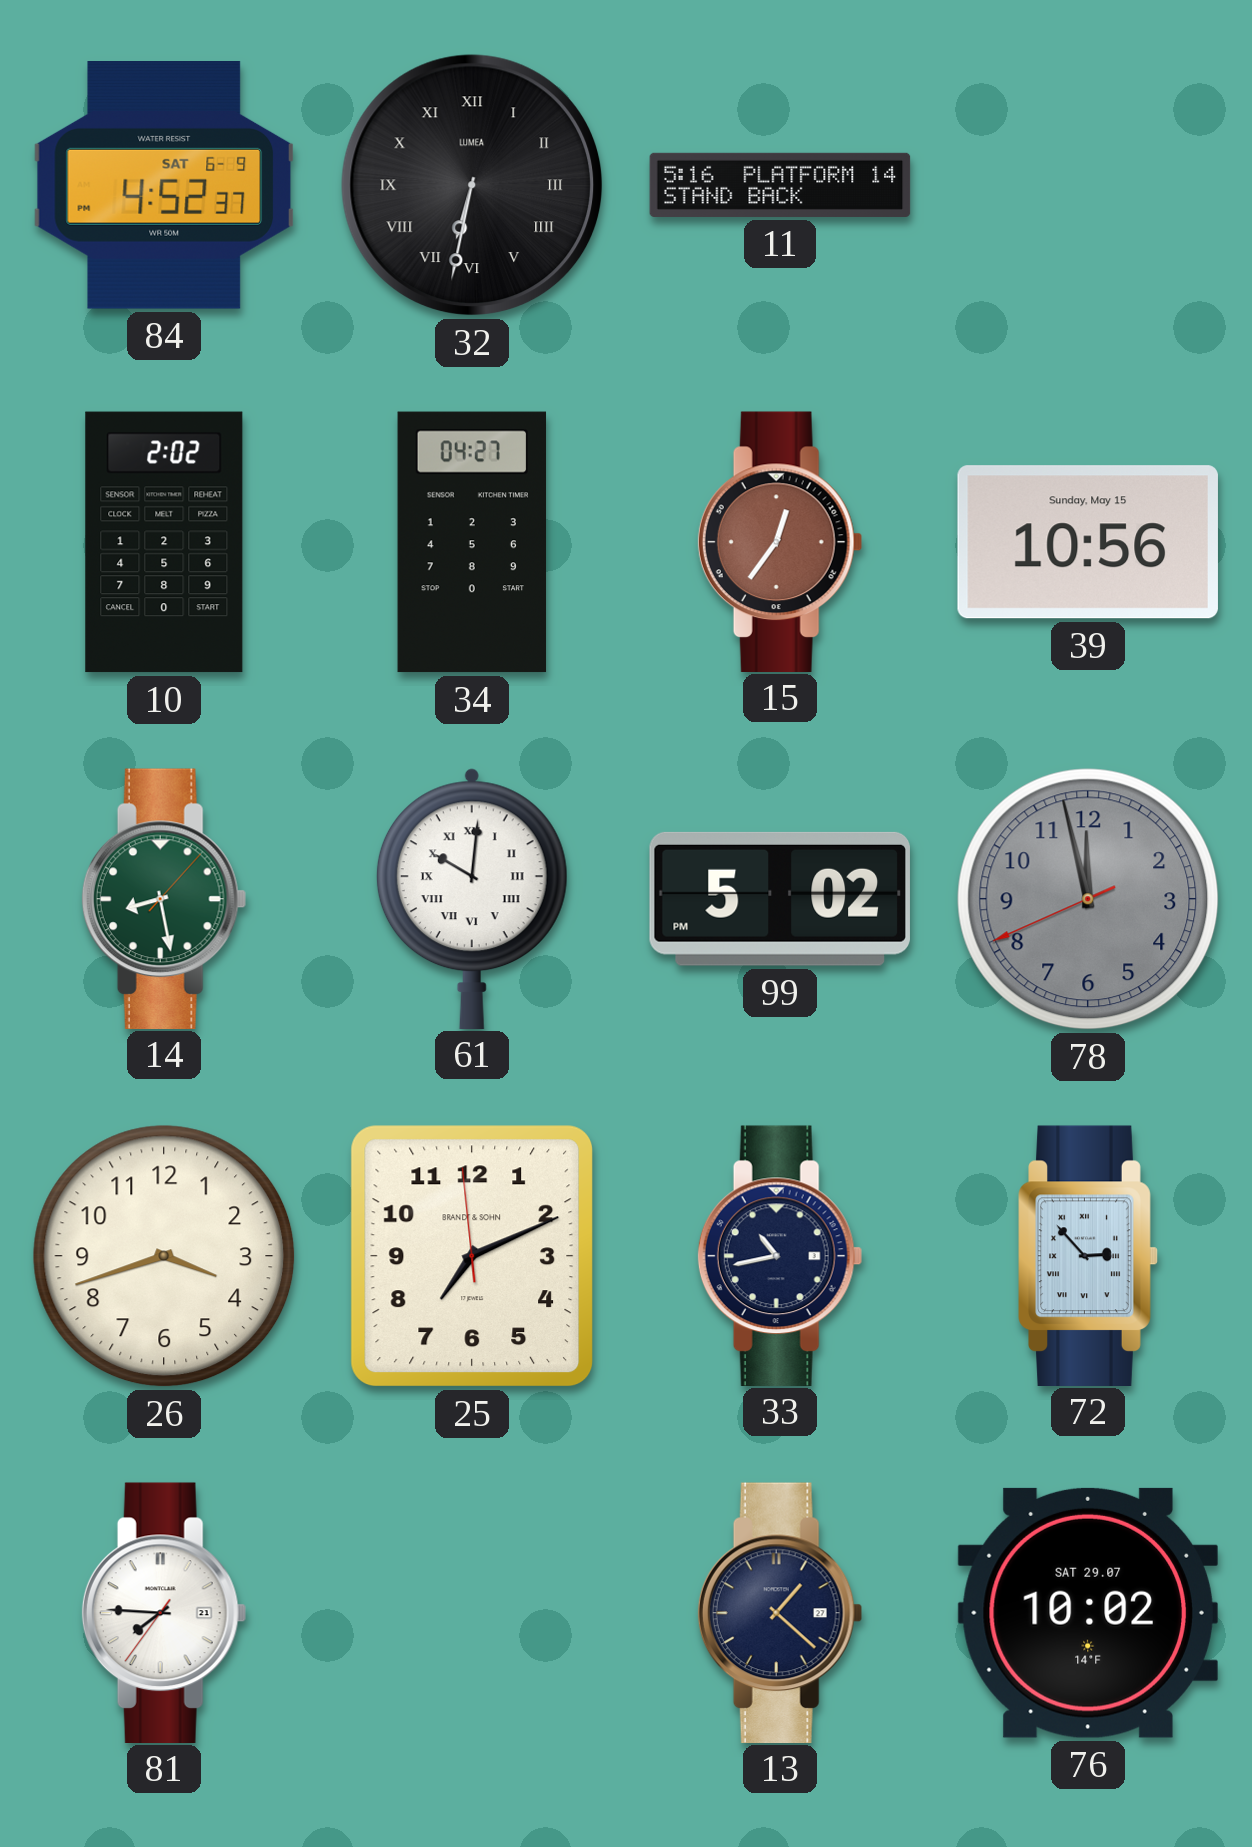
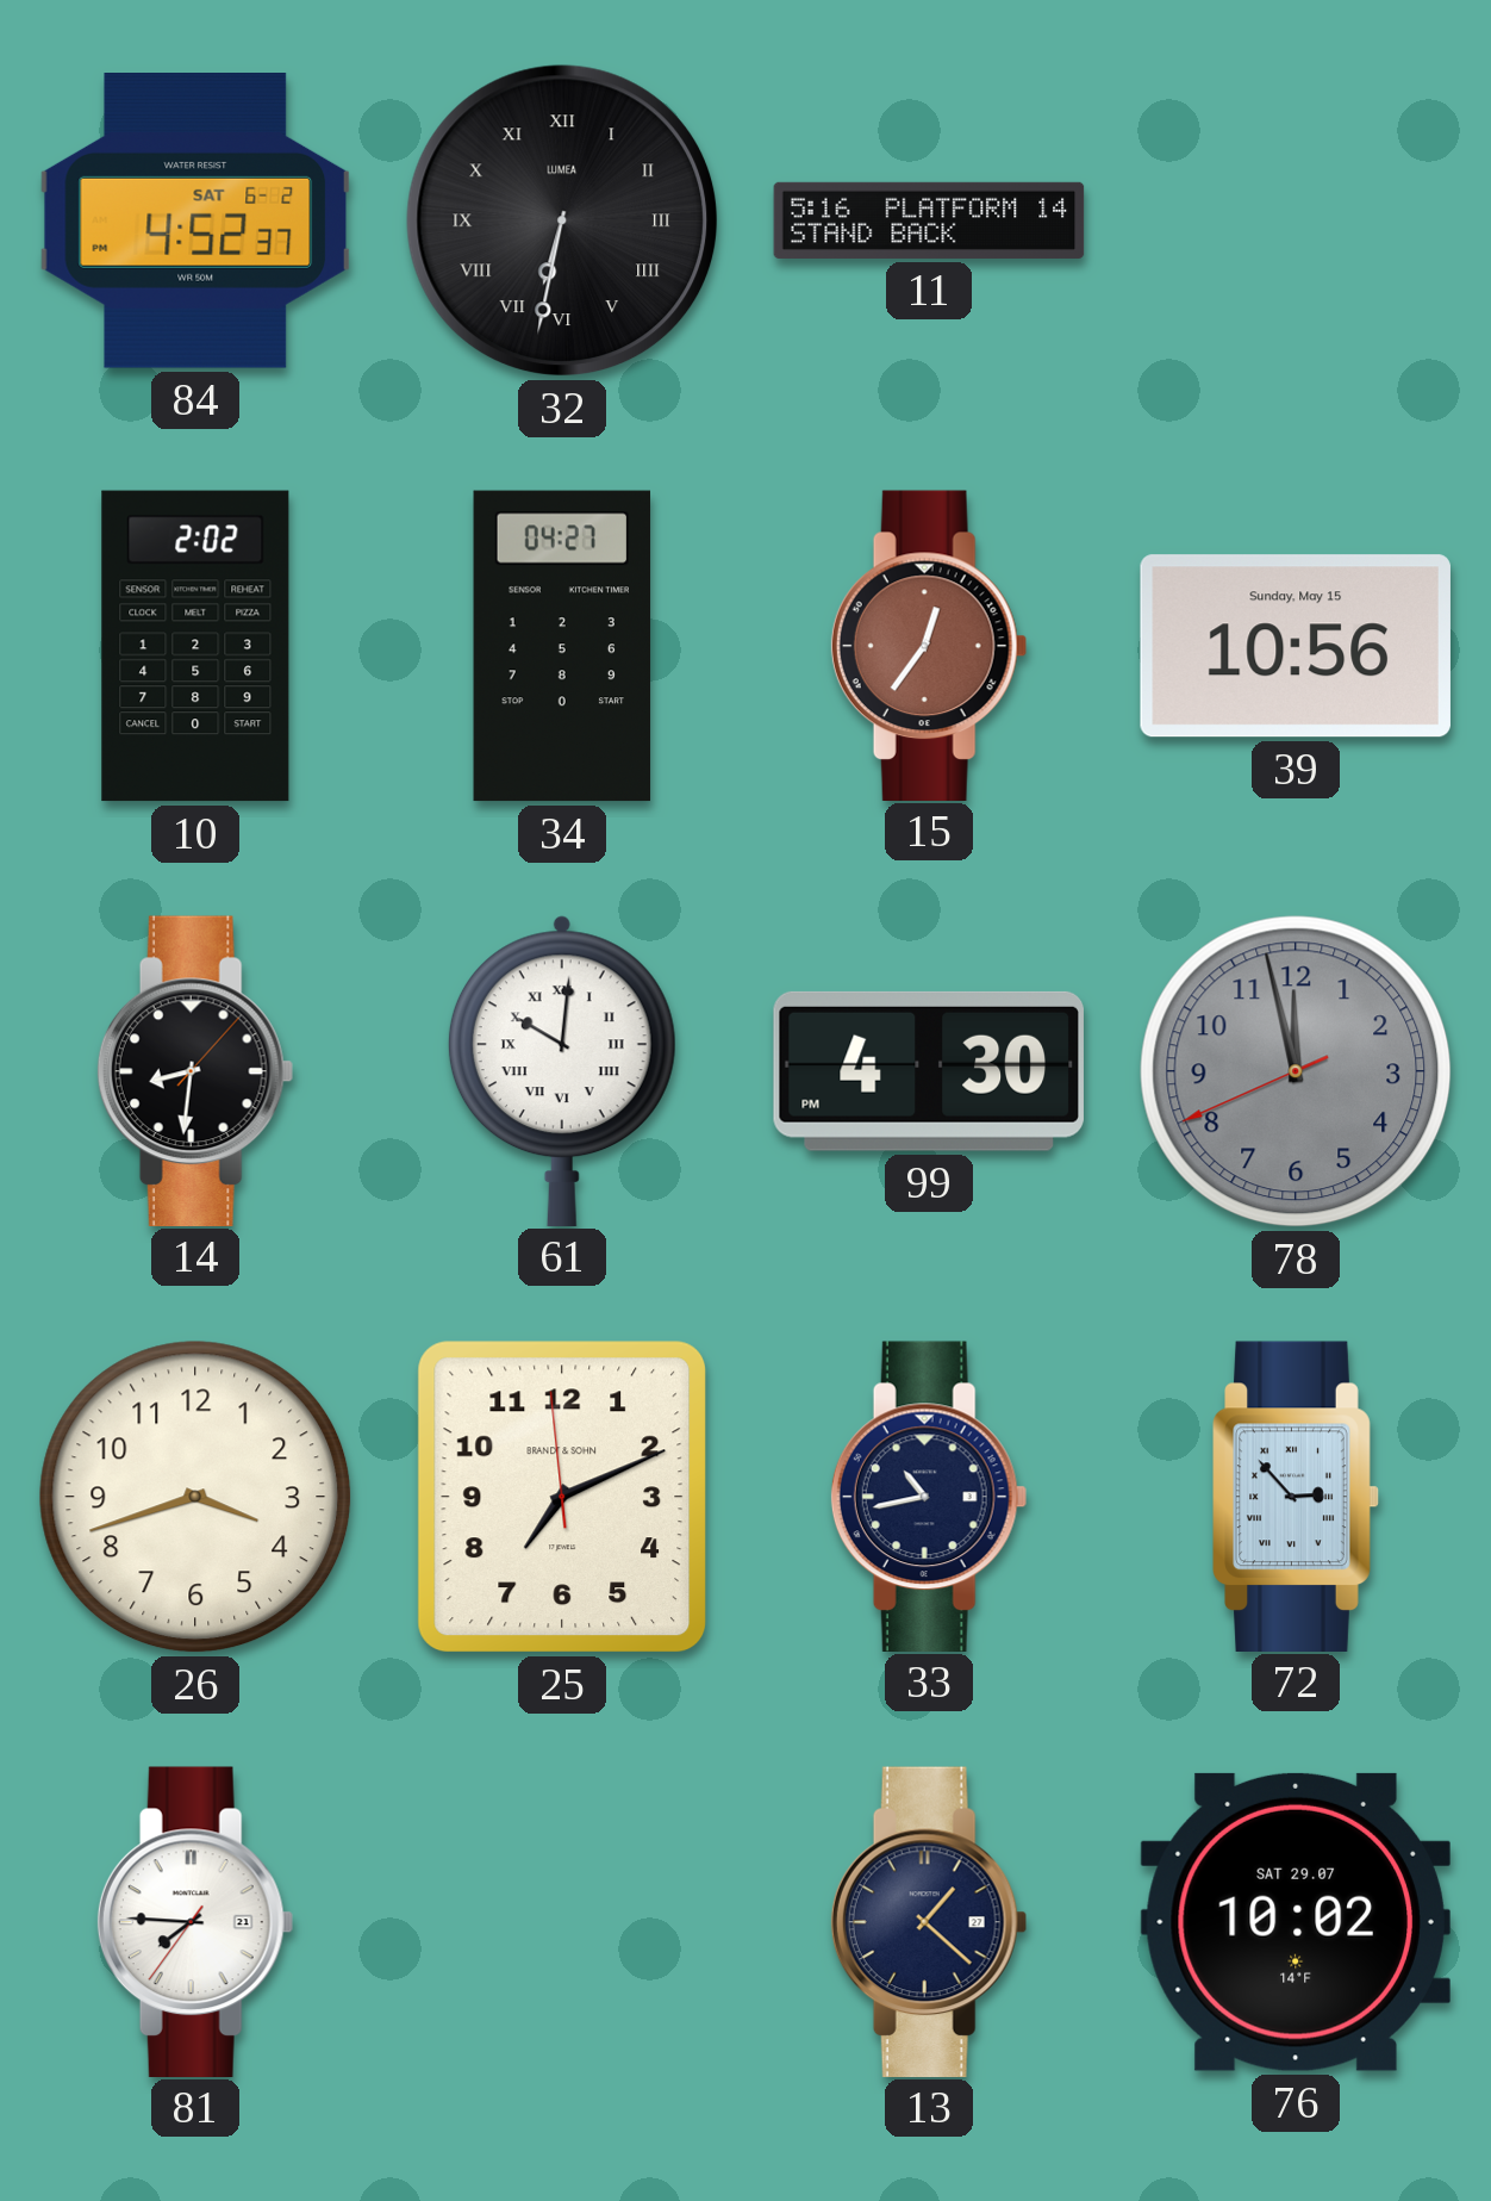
84 date: SAT 6-9 -> SAT 6-2
14: 8:28 -> 8:31
14 dial: green -> black
99: 5:02 -> 4:30
